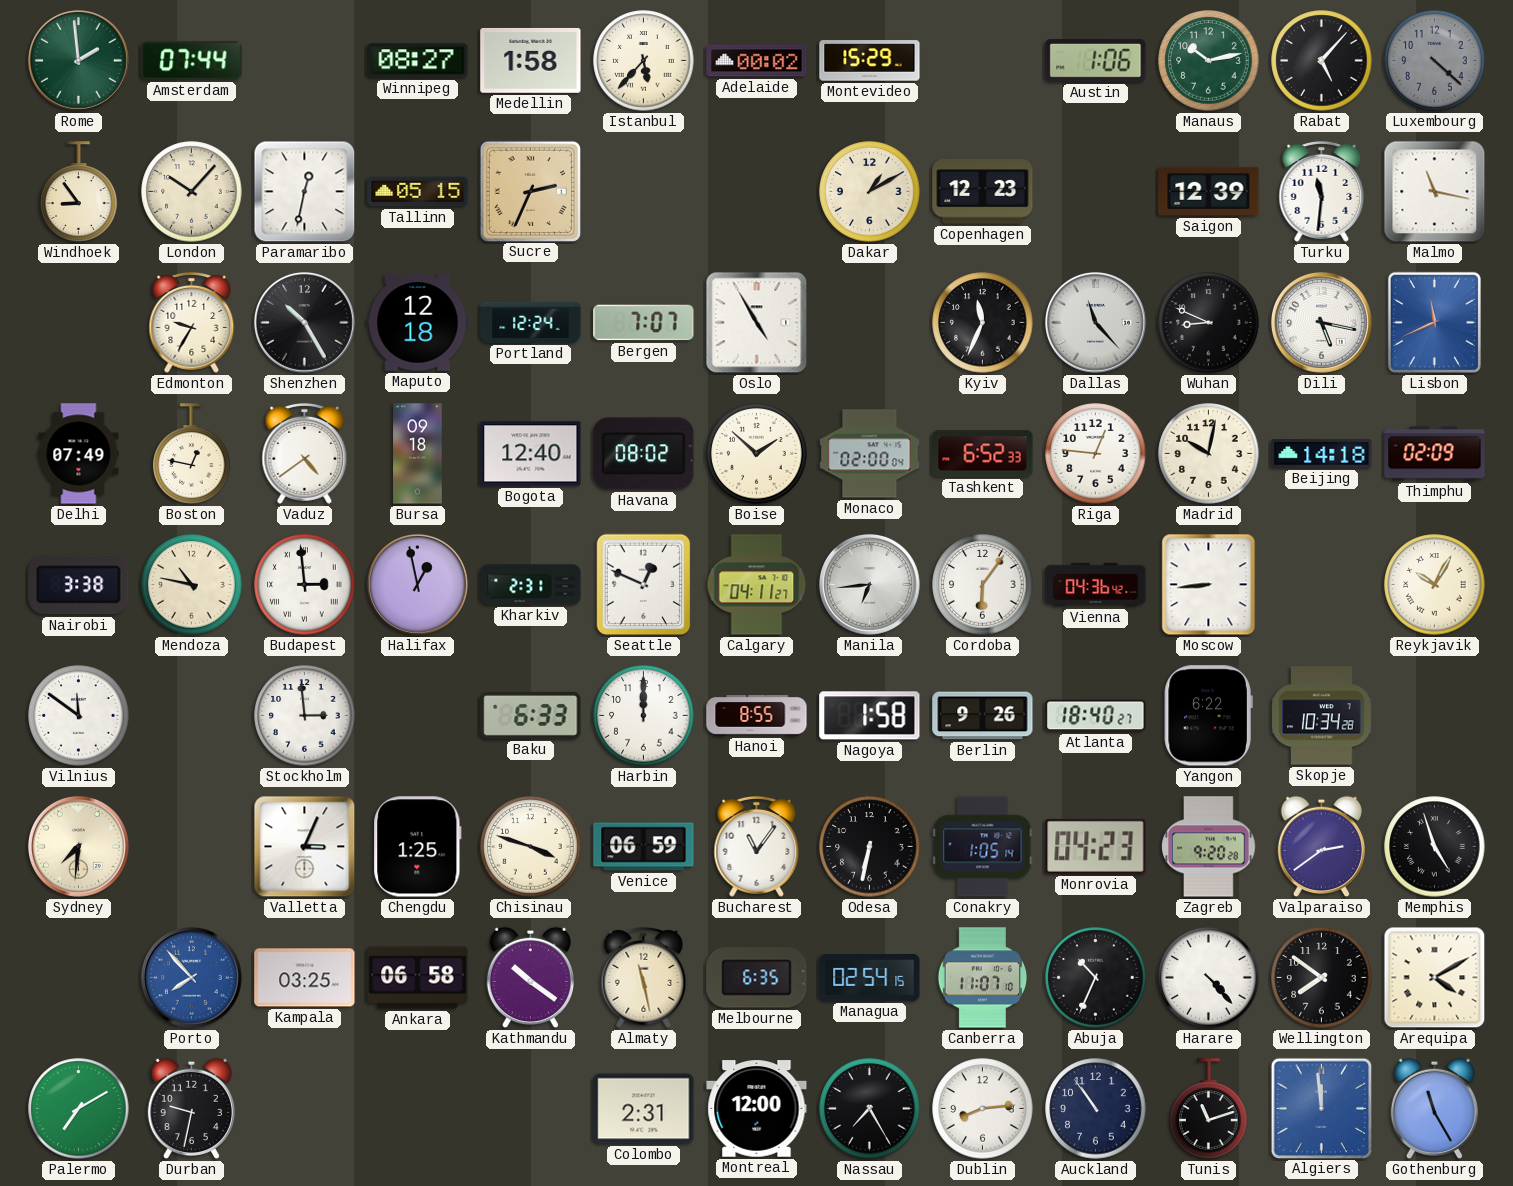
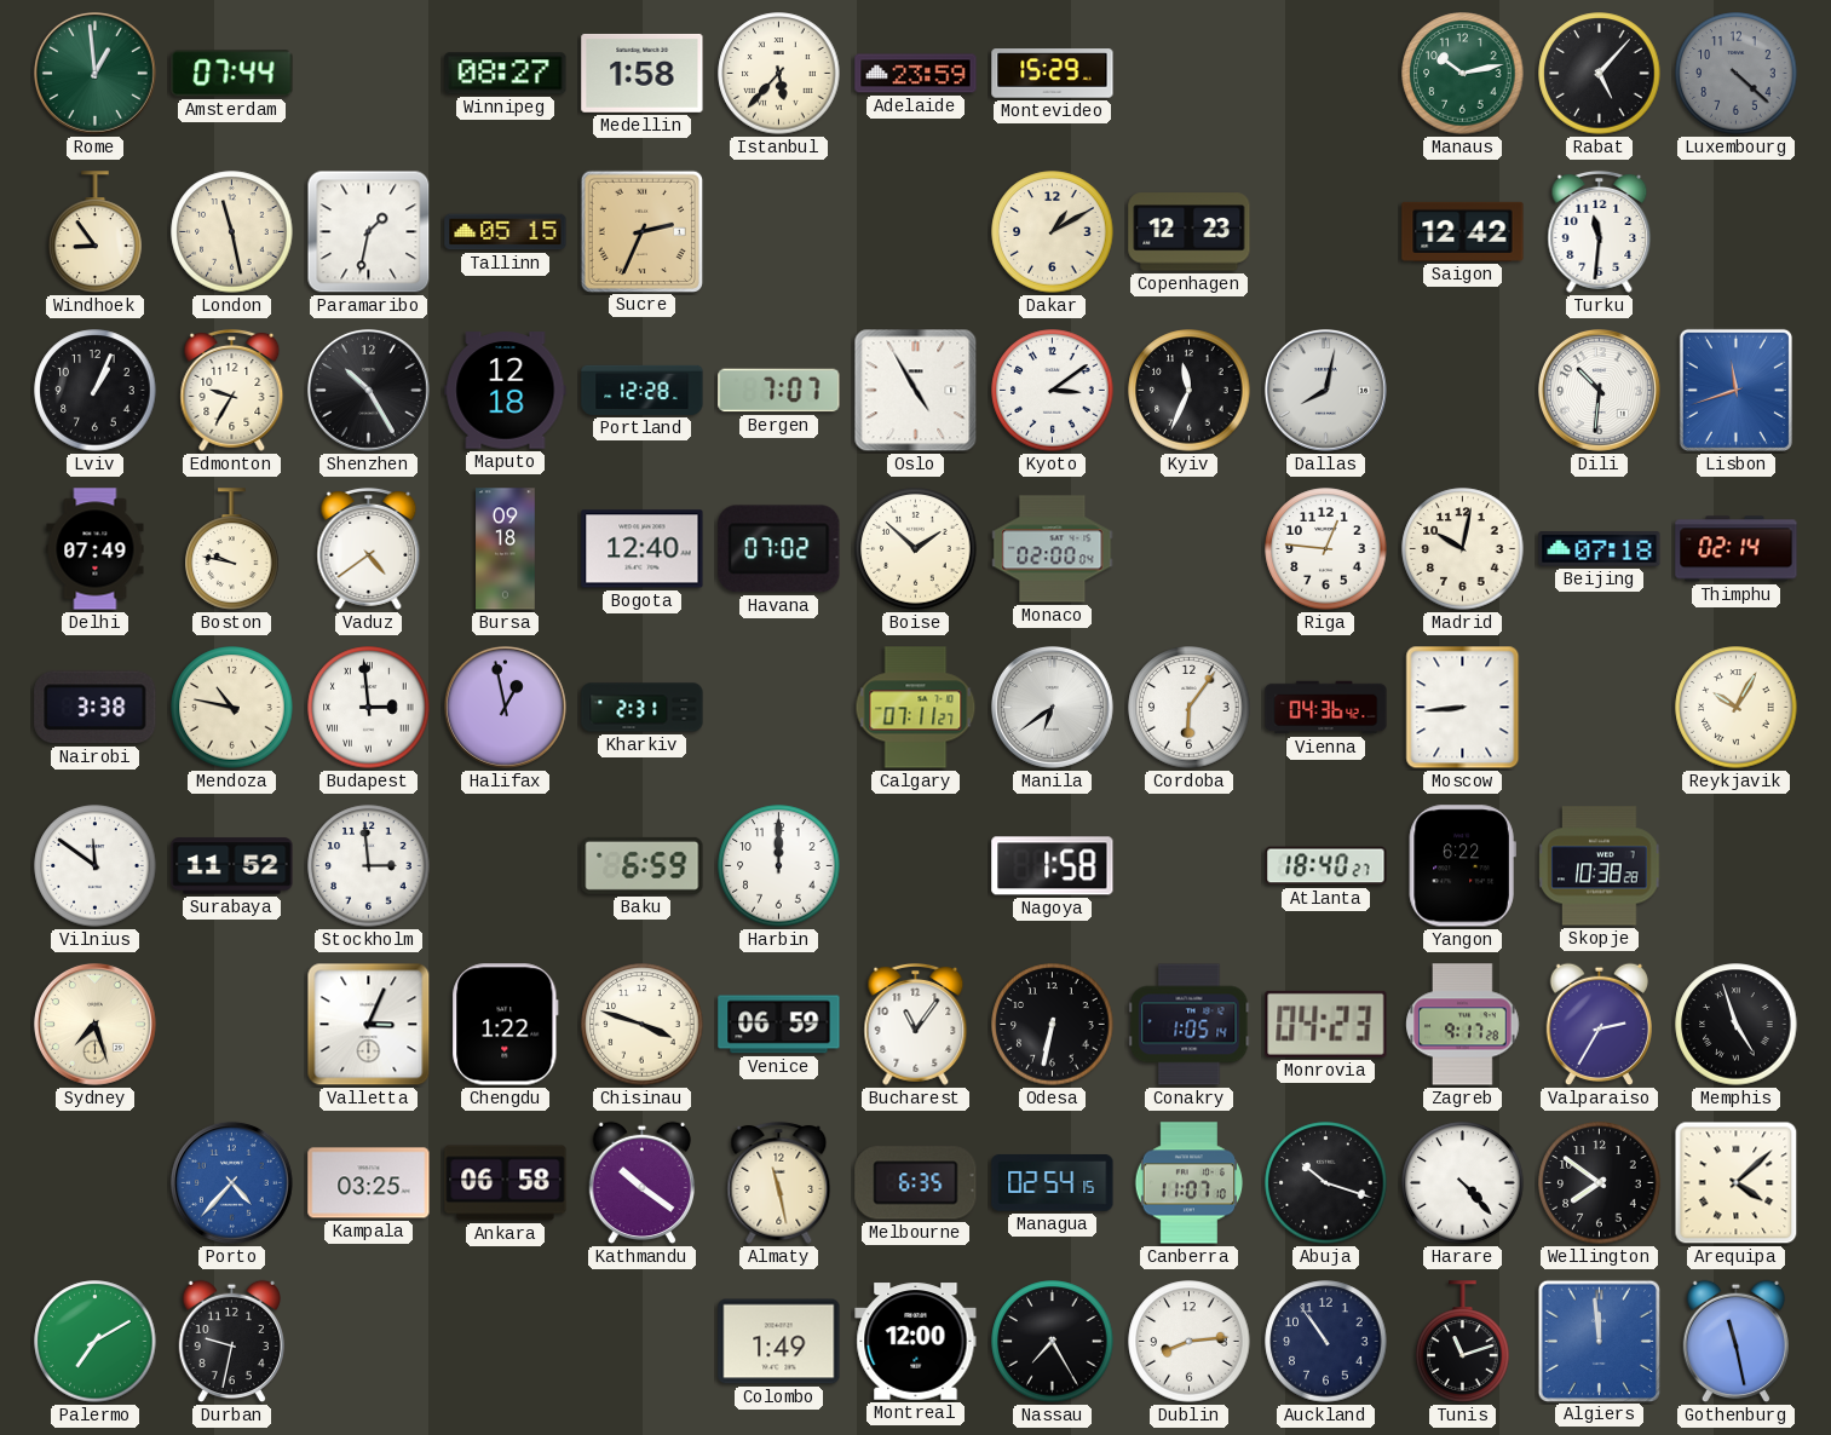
Rome: 1:59 -> 12:59
Adelaide: 00:02 -> 23:59
Austin: 1:06 -> none
London: 10:07 -> 11:28
Paramaribo: 12:32 -> 1:32
Saigon: 12:39 -> 12:42
Malmo: 11:17 -> none
Lviv: none -> 1:04
Portland: 12:24 -> 12:28
Kyoto: none -> 3:09
Dallas: 11:23 -> 8:02
Wuhan: 8:49 -> none
Dili: 5:17 -> 10:31
Lisbon: 11:41 -> 11:42
Boston: 12:47 -> 9:47
Havana: 08:02 -> 07:02
Tashkent: 6:52 -> none
Beijing: 14:18 -> 07:18
Thimphu: 02:09 -> 02:14
Seattle: 12:49 -> none
Calgary: 04:11 -> 07:11
Manila: 6:44 -> 6:39
Surabaya: none -> 11:52
Baku: 6:33 -> 6:59
Hanoi: 8:55 -> none
Berlin: 9:26 -> none
Skopje: 10:34 -> 10:38
Sydney: 7:31 -> 7:27
Chengdu: 1:25 -> 1:22
Zagreb: 9:20 -> 9:17
Valparaiso: 2:39 -> 2:35
Porto: 7:53 -> 4:37
Abuja: 10:34 -> 10:18
Arequipa: 4:10 -> 4:08
Colombo: 2:31 -> 1:49
Gothenburg: 11:25 -> 11:28
